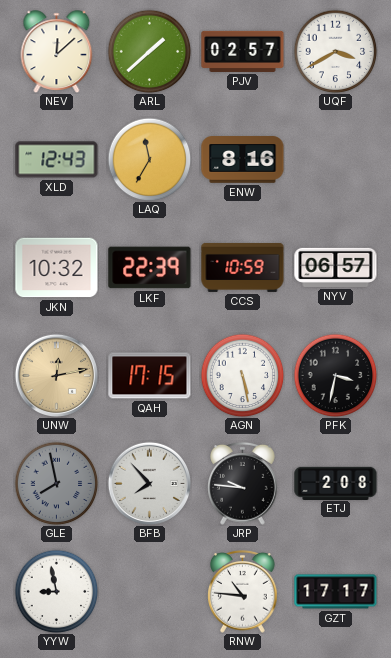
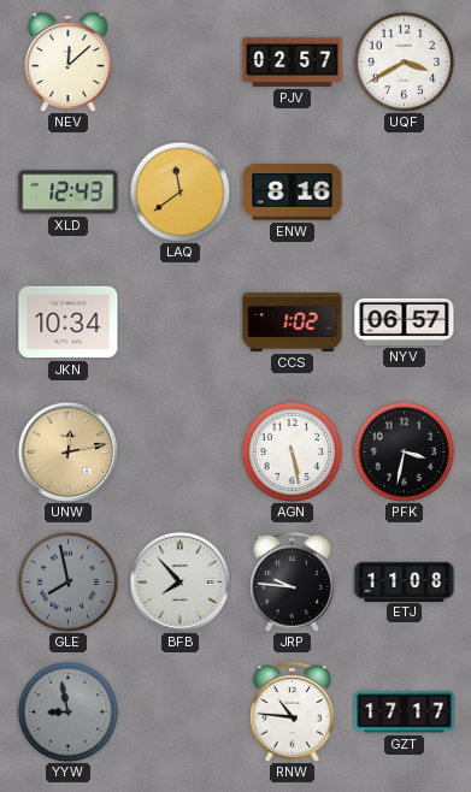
ARL: 1:38 -> none
LAQ: 11:35 -> 11:39
JKN: 10:32 -> 10:34
LKF: 22:39 -> none
CCS: 10:59 -> 1:02
QAH: 17:15 -> none
ETJ: 2:08 -> 11:08
YYW dial: white -> grey
